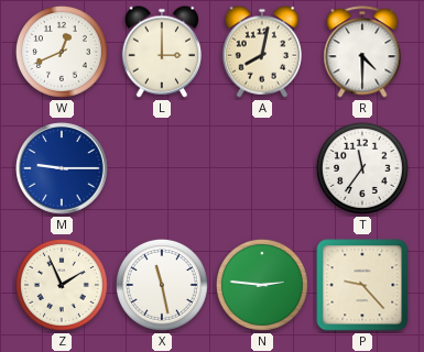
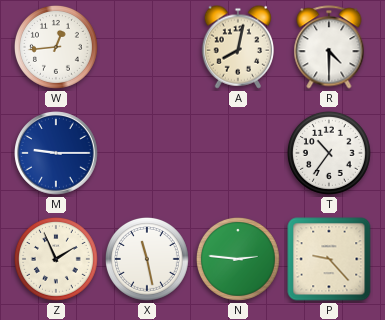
W: 12:41 -> 12:44
L: 3:00 -> none
T: 11:36 -> 10:36
